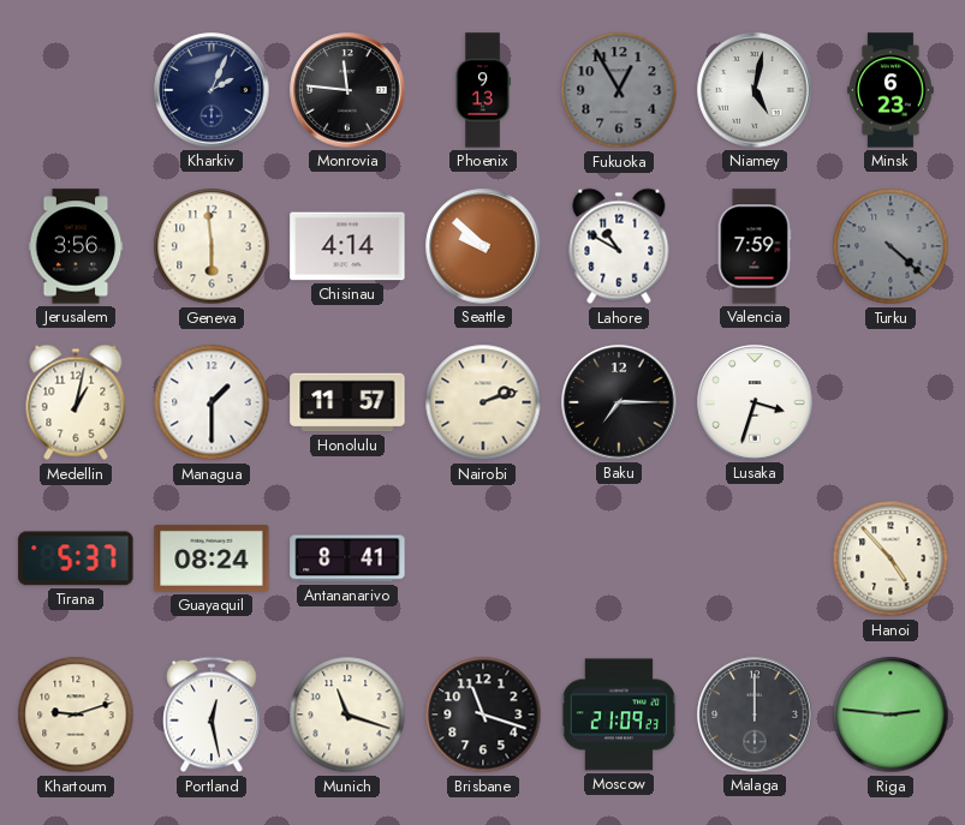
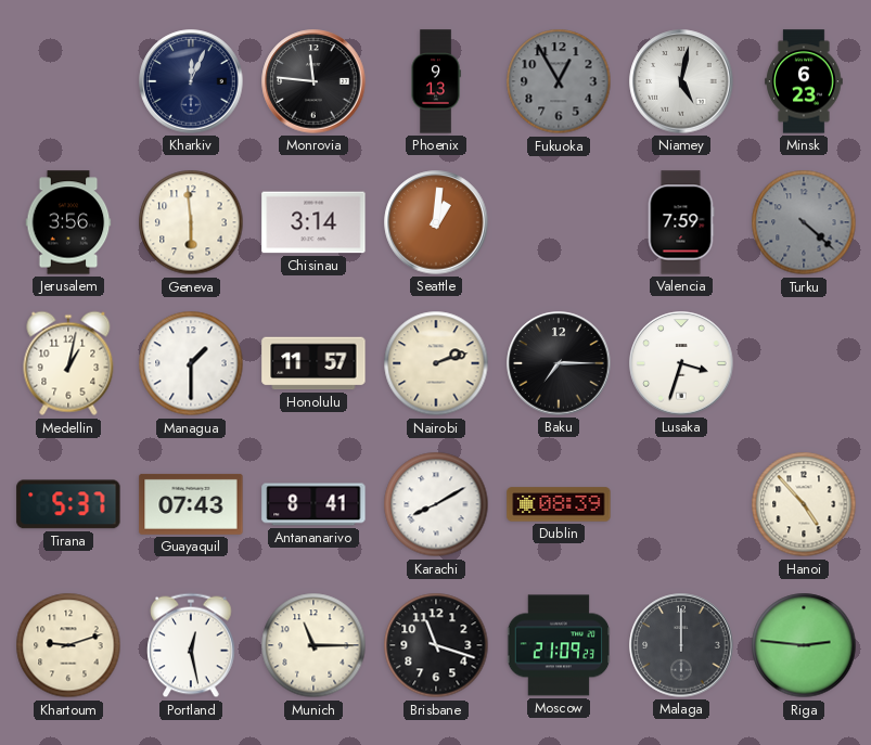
Kharkiv: 2:04 -> 12:04
Chisinau: 4:14 -> 3:14
Seattle: 9:52 -> 1:01
Lahore: 10:50 -> none
Guayaquil: 08:24 -> 07:43
Karachi: none -> 8:10
Dublin: none -> 08:39
Munich: 11:18 -> 11:15
